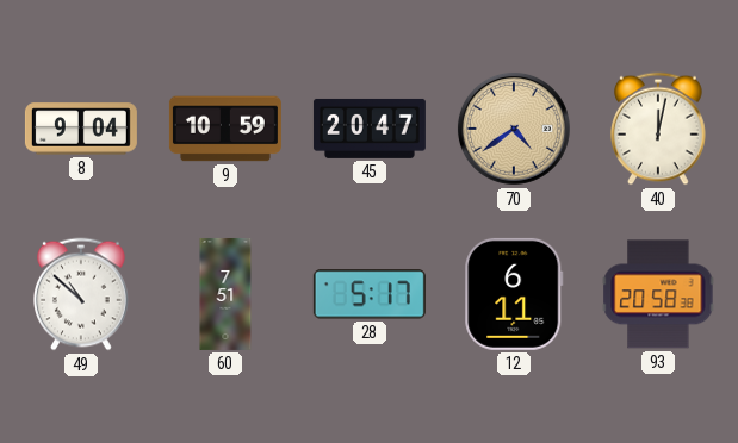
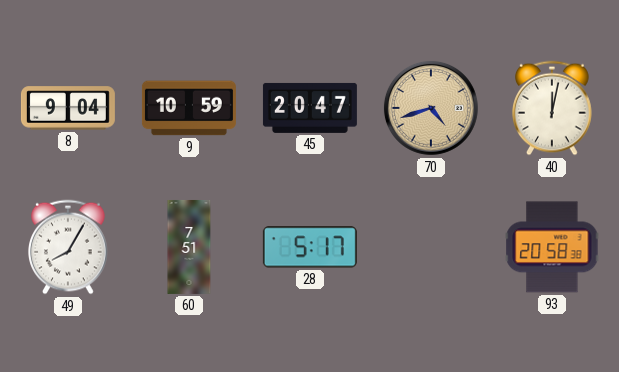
70: 4:39 -> 4:42
49: 10:52 -> 8:05
12: 6:11 -> none
